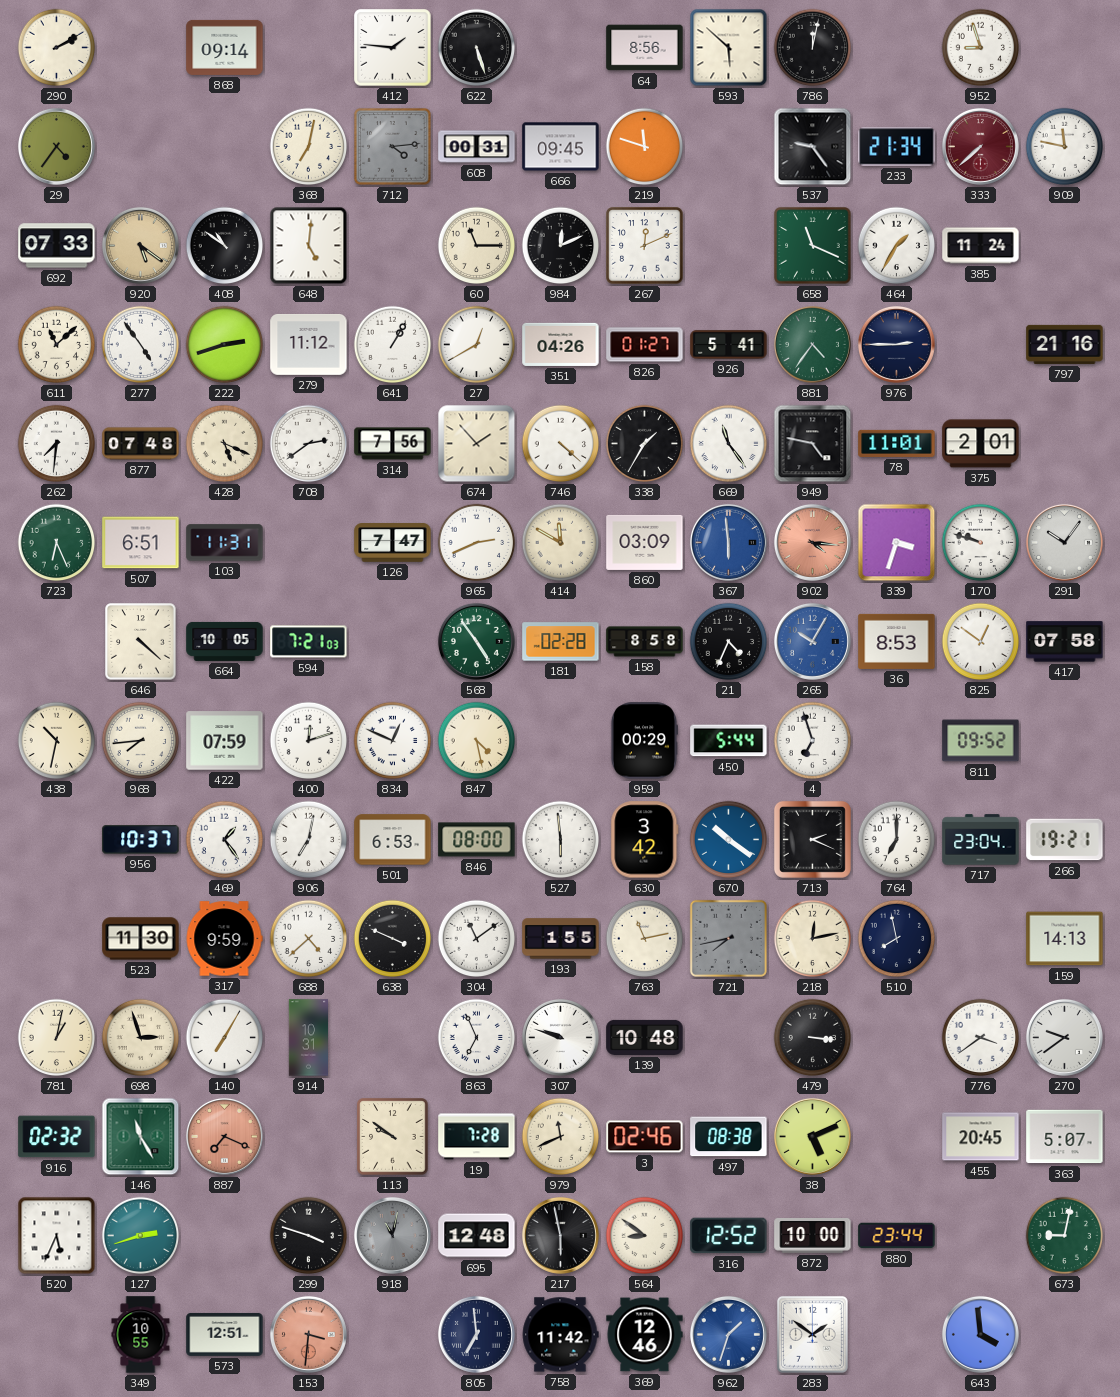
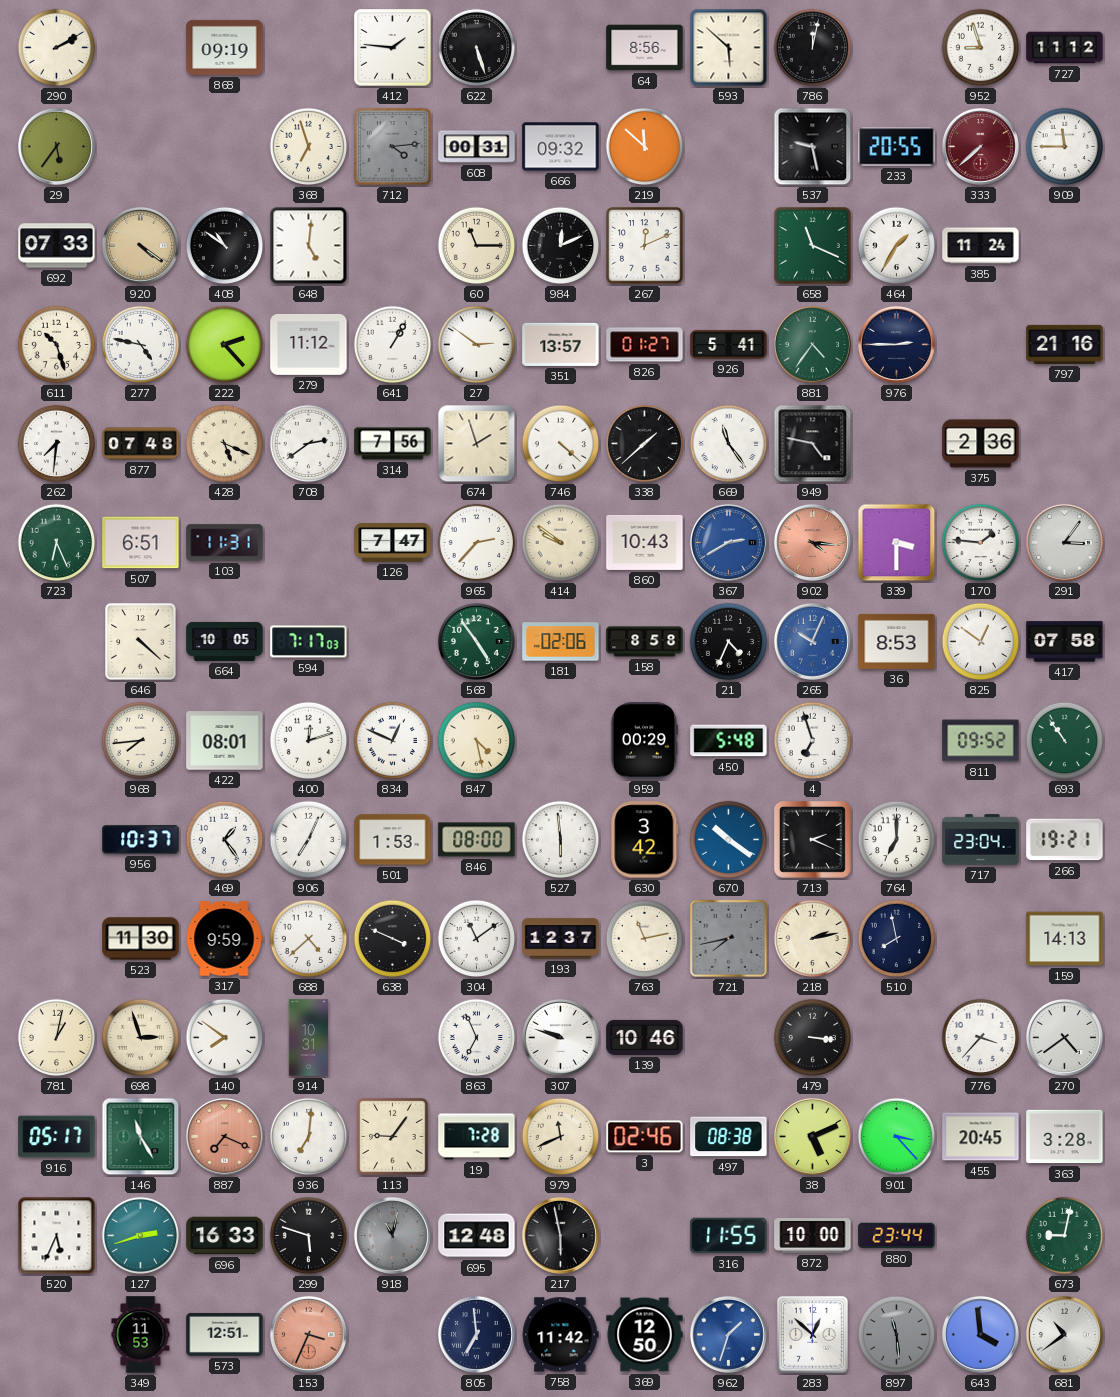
868: 09:14 -> 09:19
727: none -> 11:12
29: 4:36 -> 5:36
368: 7:02 -> 6:57
666: 09:45 -> 09:32
219: 11:48 -> 11:52
537: 9:24 -> 9:28
233: 21:34 -> 20:55
909: 11:47 -> 11:45
920: 5:21 -> 4:21
611: 11:08 -> 10:27
277: 4:54 -> 4:47
222: 2:42 -> 2:23
27: 12:40 -> 2:51
351: 04:26 -> 13:57
674: 1:53 -> 1:57
338: 1:35 -> 1:38
78: 11:01 -> none
375: 2:01 -> 2:36
965: 2:41 -> 2:37
414: 11:50 -> 9:51
860: 03:09 -> 10:43
367: 5:59 -> 2:40
339: 3:33 -> 3:30
170: 9:48 -> 1:46
291: 10:06 -> 3:06
594: 7:21 -> 7:17
181: 02:28 -> 02:06
265: 10:05 -> 10:04
438: 10:32 -> none
422: 07:59 -> 08:01
450: 5:44 -> 5:48
693: none -> 10:54
906: 7:02 -> 7:04
501: 6:53 -> 1:53
193: 1:55 -> 12:37
218: 12:13 -> 2:13
140: 7:05 -> 7:51
139: 10:48 -> 10:46
776: 3:39 -> 3:37
270: 9:39 -> 4:39
916: 02:32 -> 05:17
936: none -> 7:01
113: 9:51 -> 9:06
901: none -> 3:23
363: 5:07 -> 3:28
696: none -> 16:33
299: 3:48 -> 5:48
564: 8:51 -> none
316: 12:52 -> 11:55
349: 10:55 -> 11:53
153: 3:31 -> 3:34
369: 12:46 -> 12:50
283: 1:51 -> 12:52
897: none -> 11:29
681: none -> 10:39
